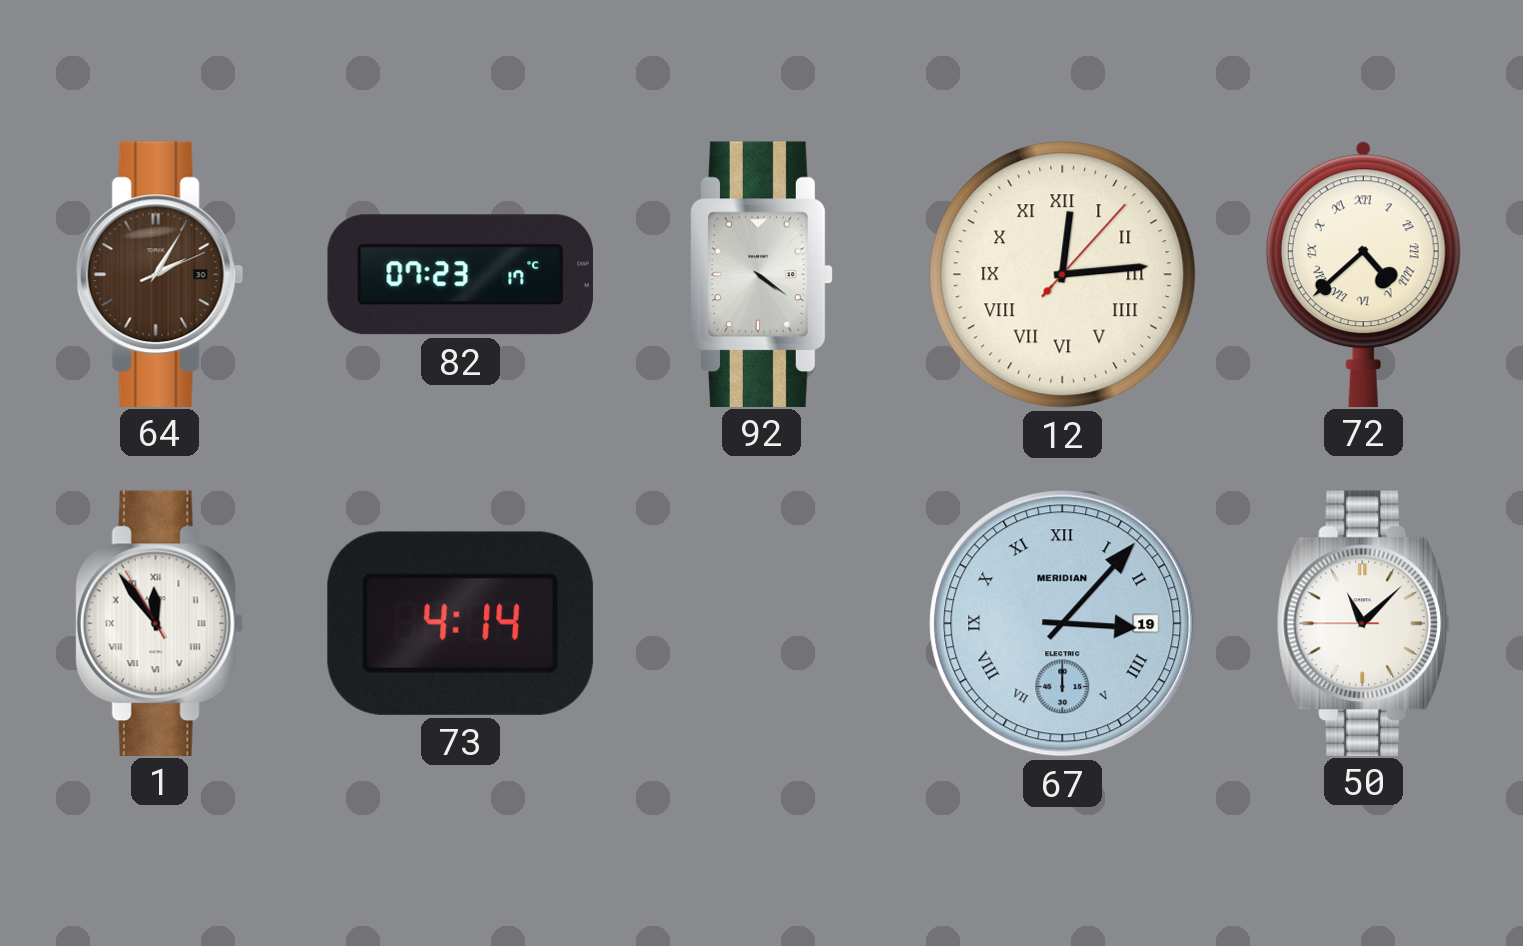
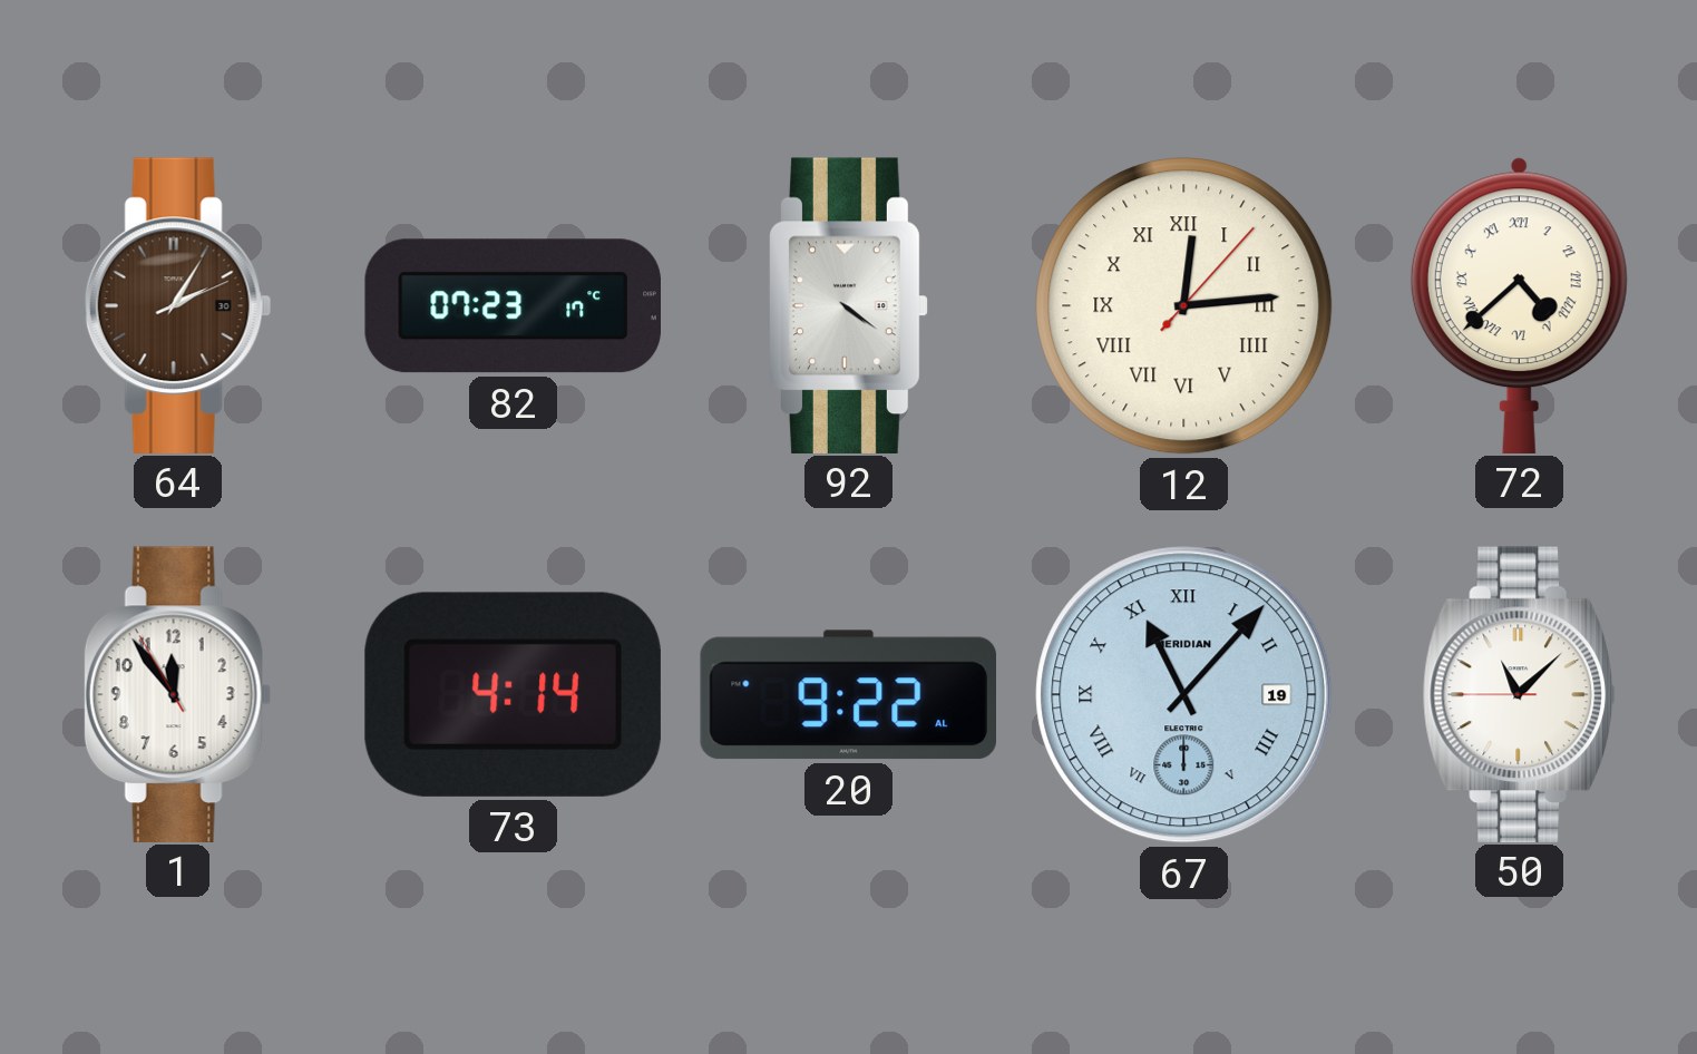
1 numerals: Roman -> Arabic
20: none -> 9:22
67: 3:07 -> 11:07
